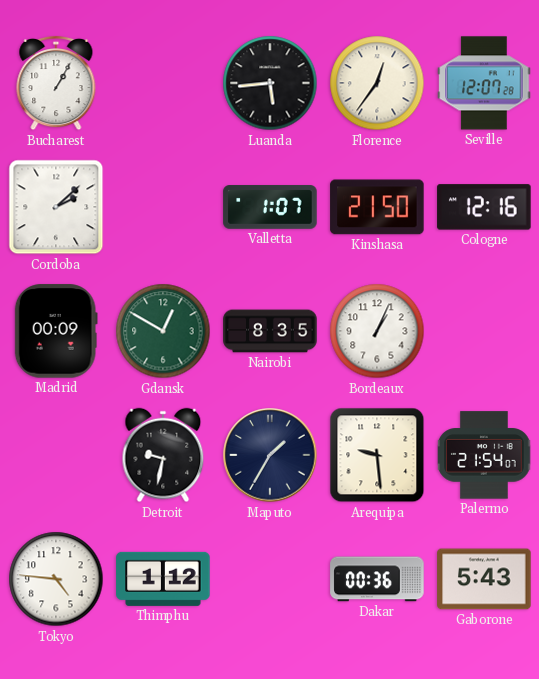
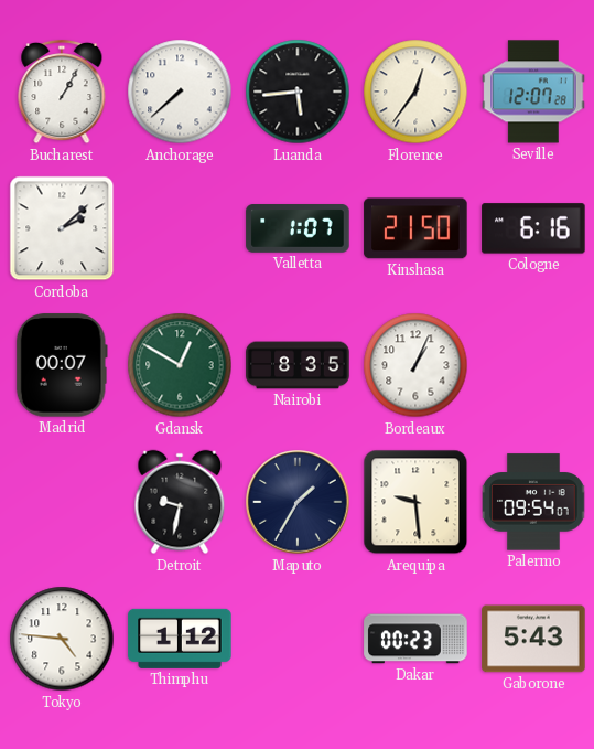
Anchorage: none -> 7:38
Cologne: 12:16 -> 6:16
Madrid: 00:09 -> 00:07
Palermo: 21:54 -> 09:54
Dakar: 00:36 -> 00:23
